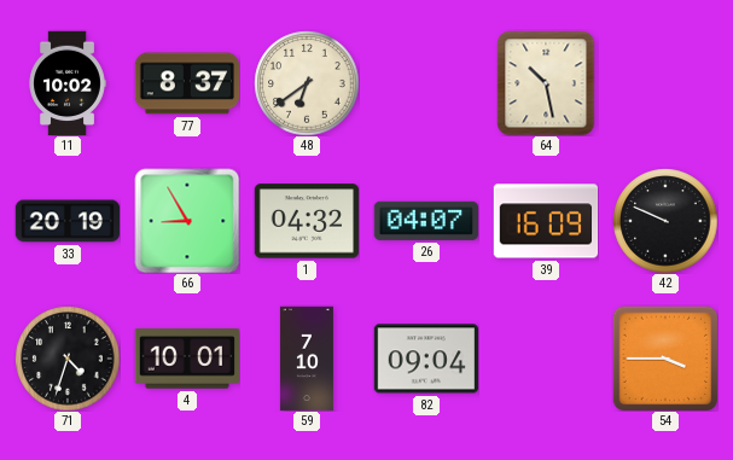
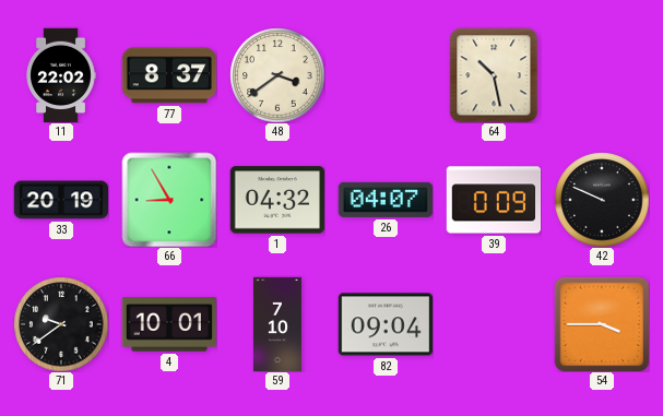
11: 10:02 -> 22:02
48: 6:39 -> 3:39
39: 16:09 -> 0:09
71: 4:33 -> 9:39
